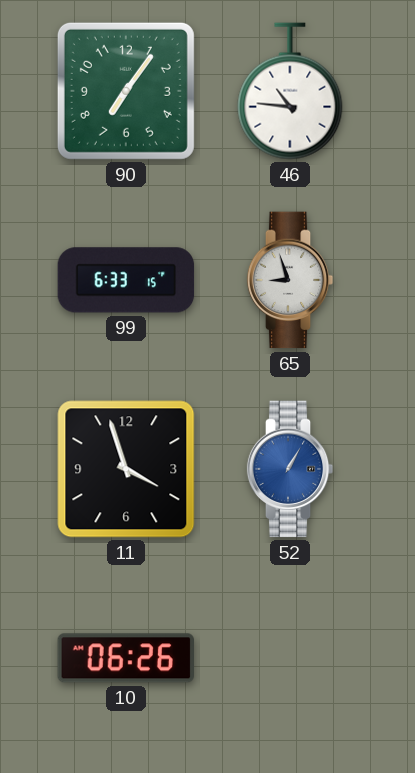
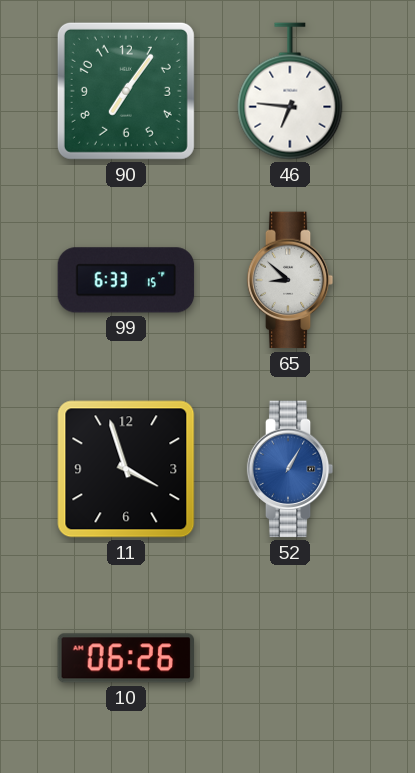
46: 10:46 -> 6:46
65: 8:57 -> 8:52
